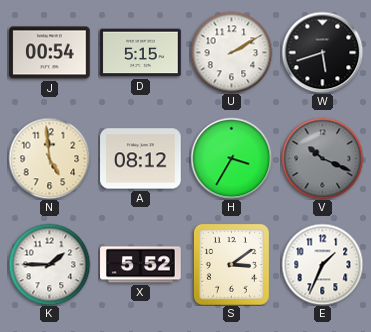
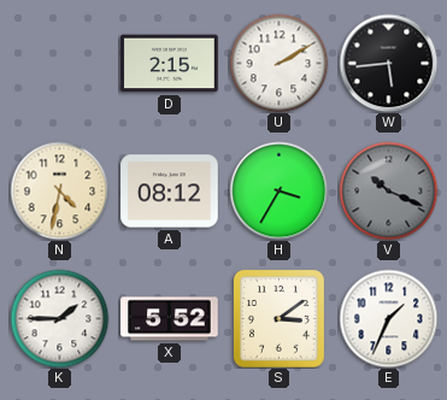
J: 00:54 -> none
D: 5:15 -> 2:15
W: 5:42 -> 5:44
N: 4:59 -> 4:32
